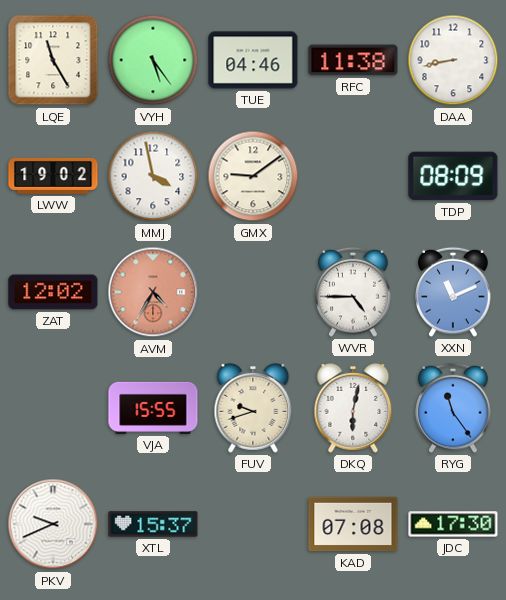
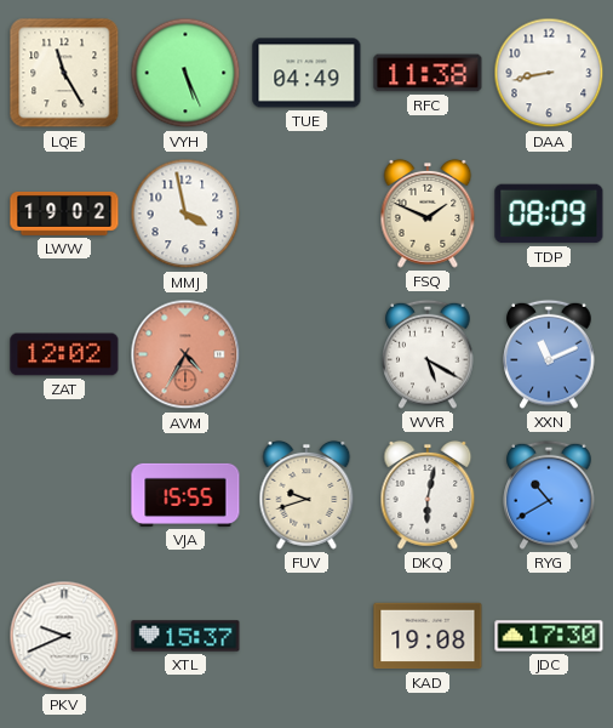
VYH: 5:24 -> 5:26
TUE: 04:46 -> 04:49
GMX: 9:09 -> none
FSQ: none -> 1:49
WVR: 4:45 -> 5:20
RYG: 11:24 -> 10:40
KAD: 07:08 -> 19:08
